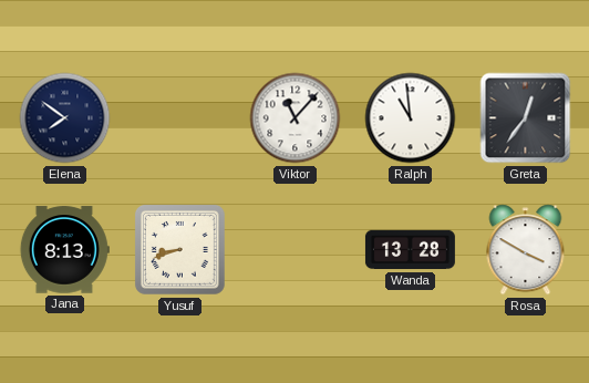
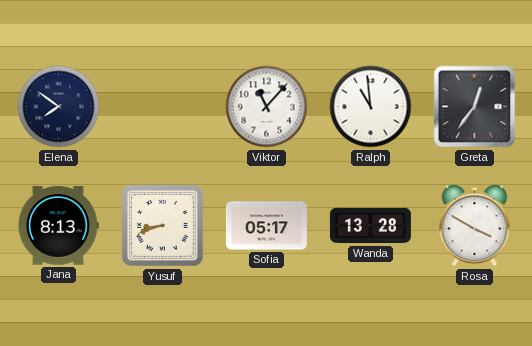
Sofia: none -> 05:17
